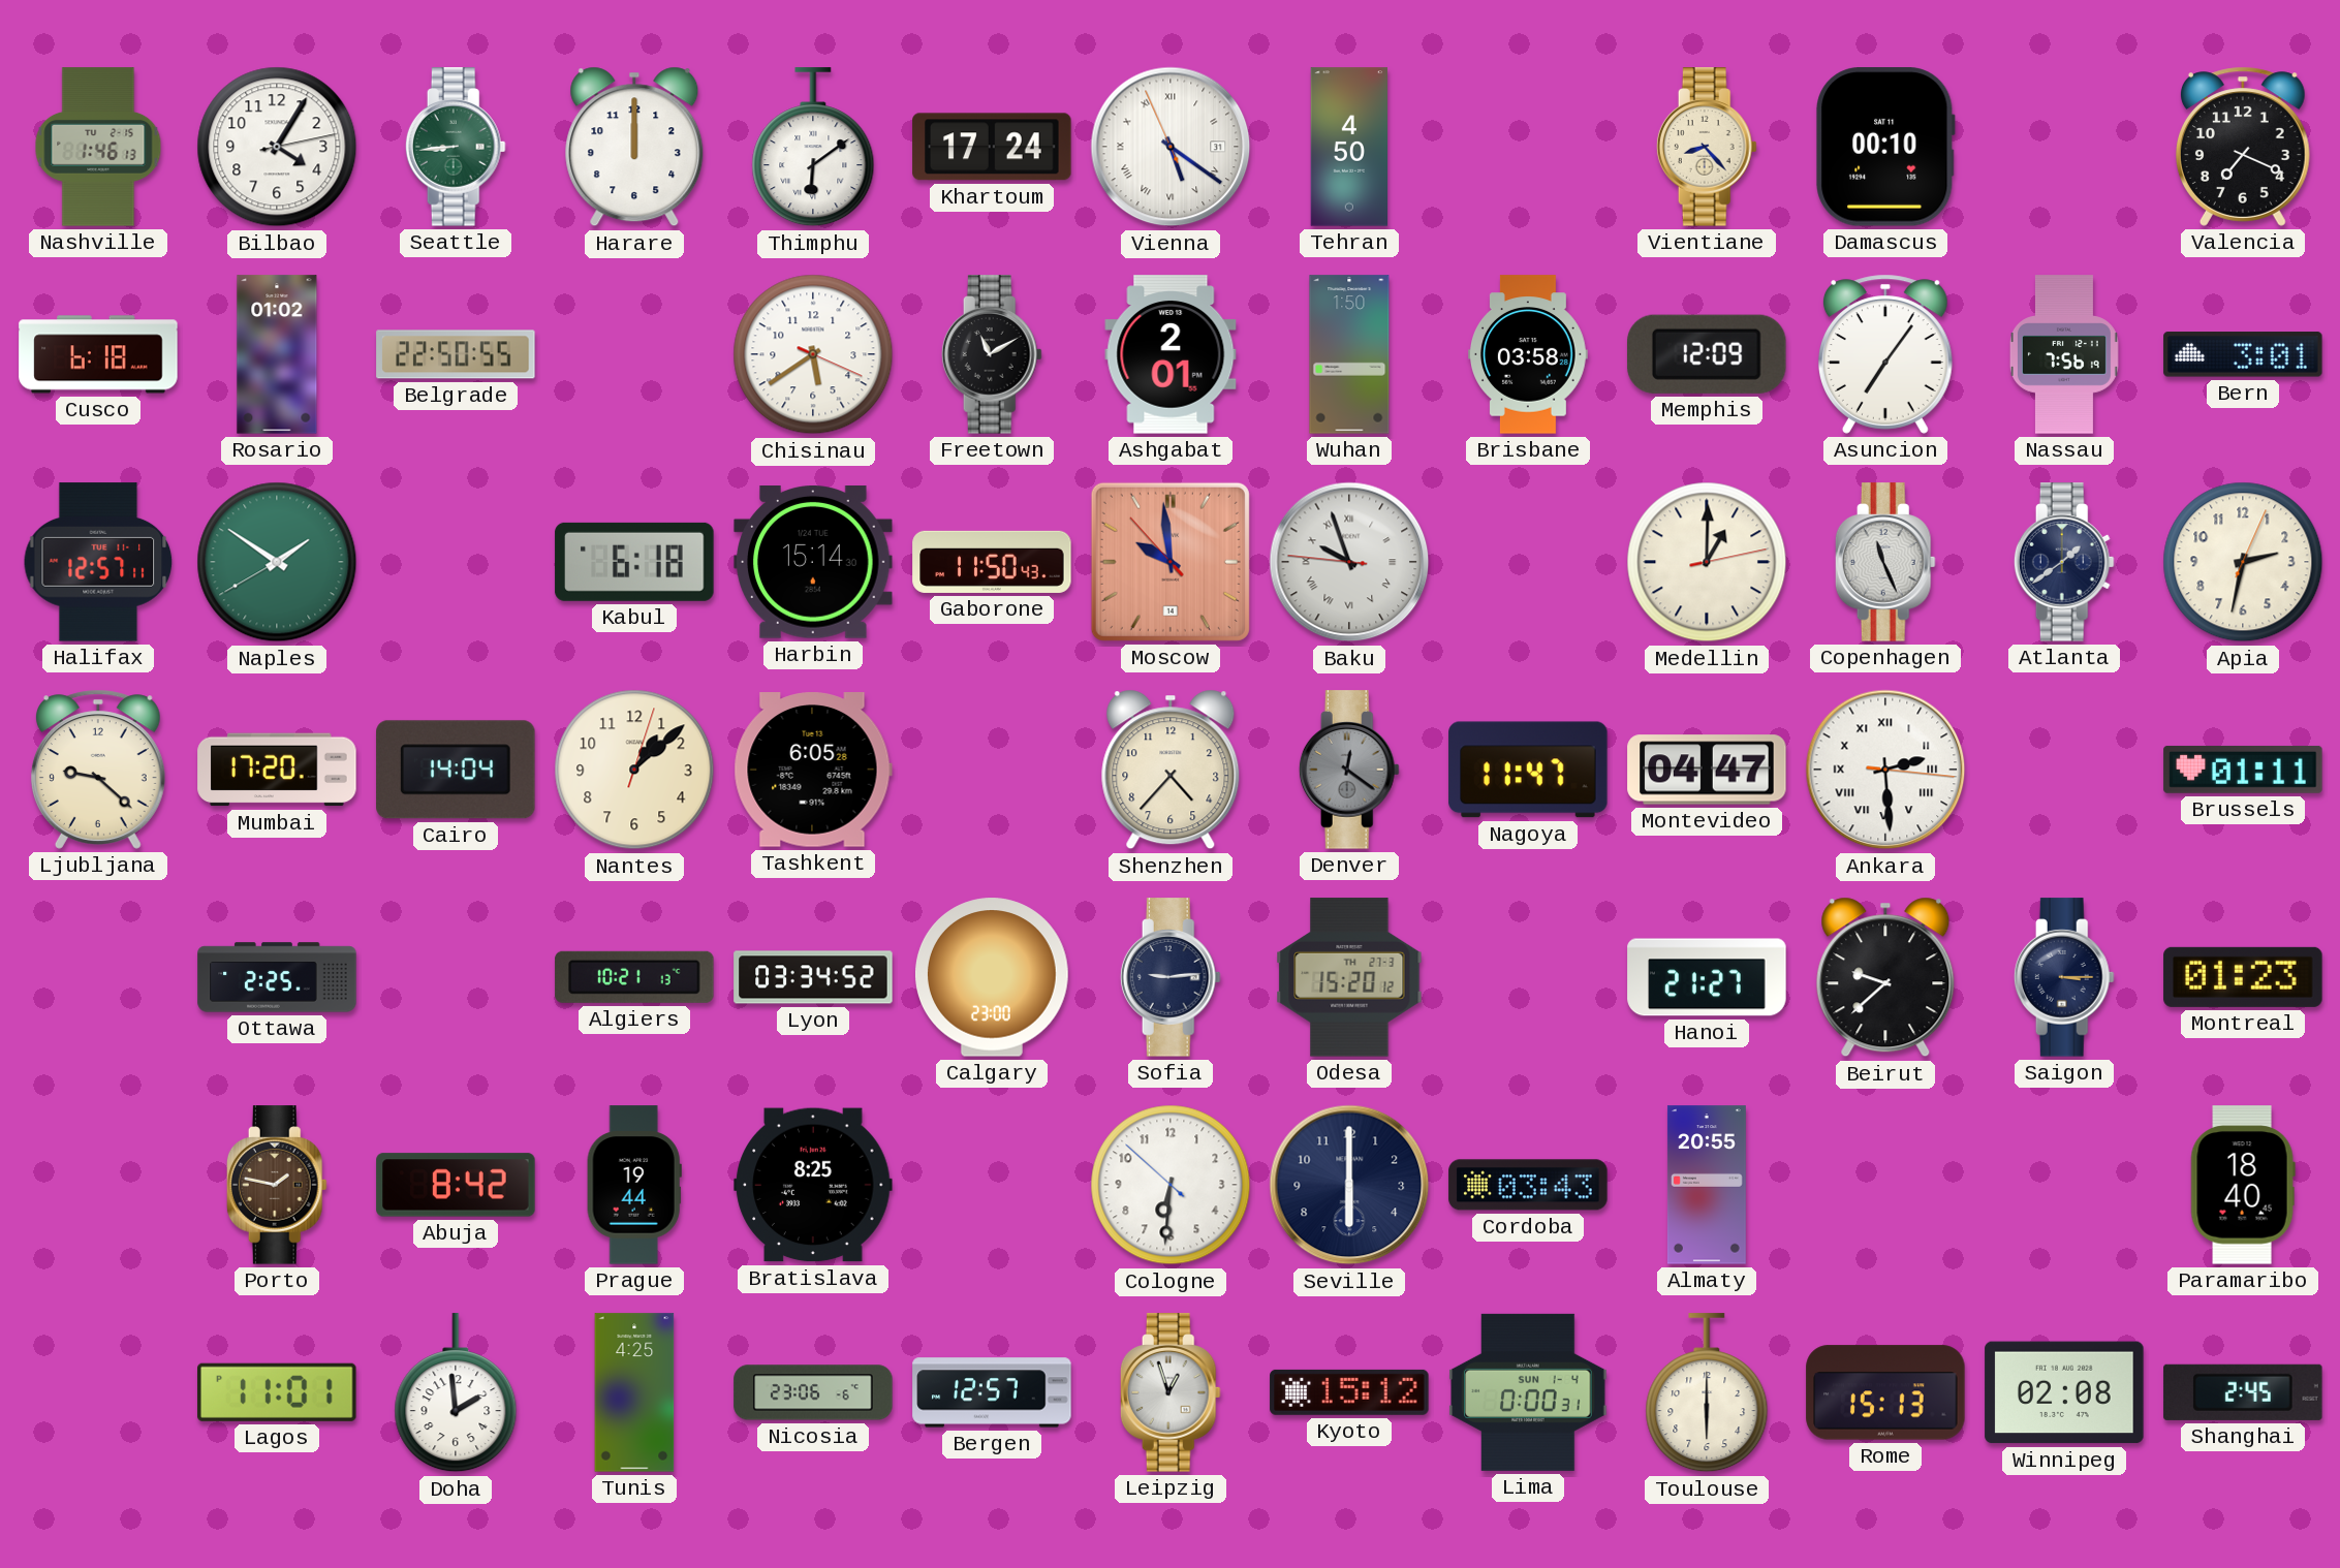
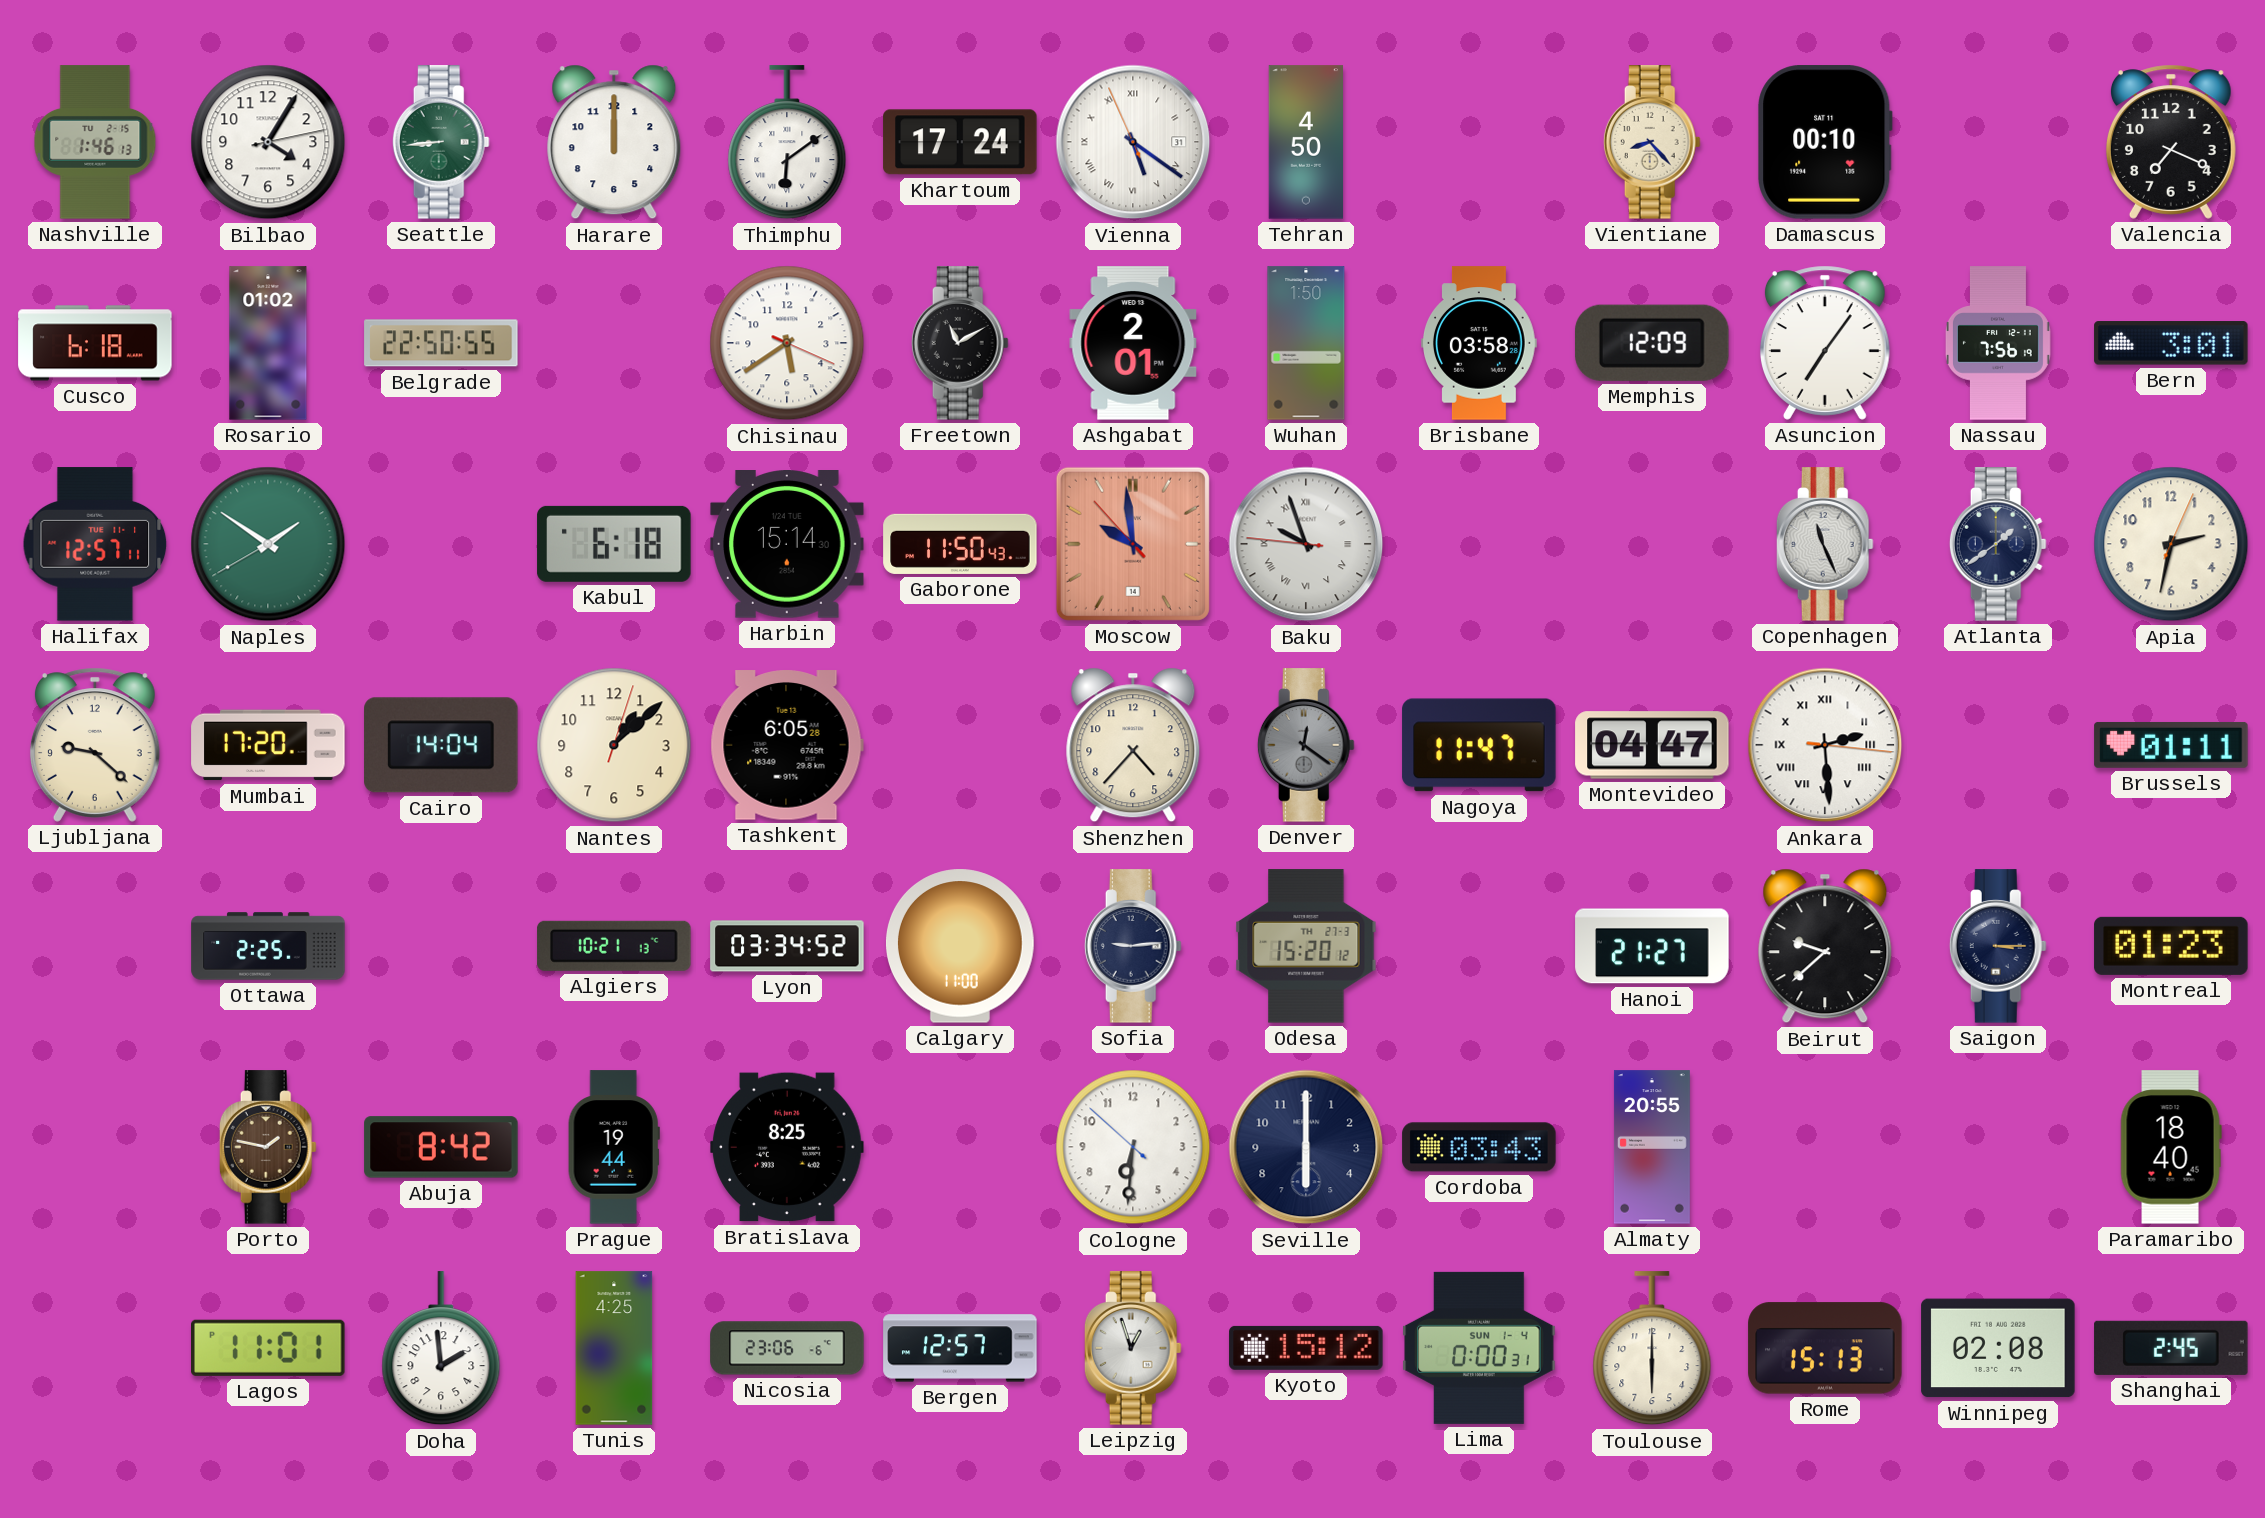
Medellin: 1:00 -> none
Calgary: 23:00 -> 11:00
